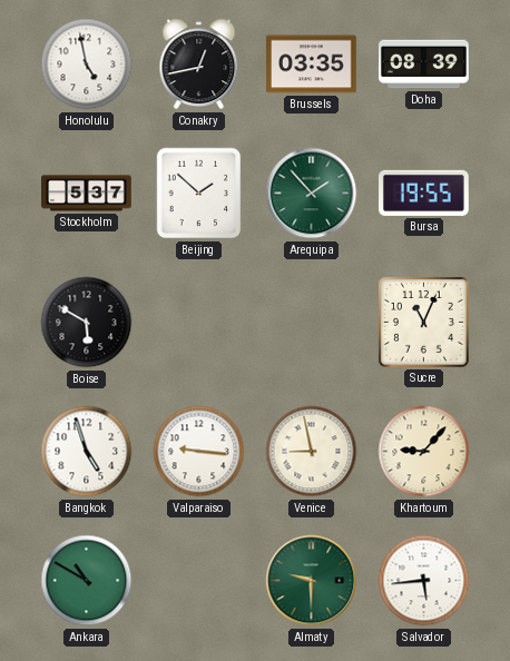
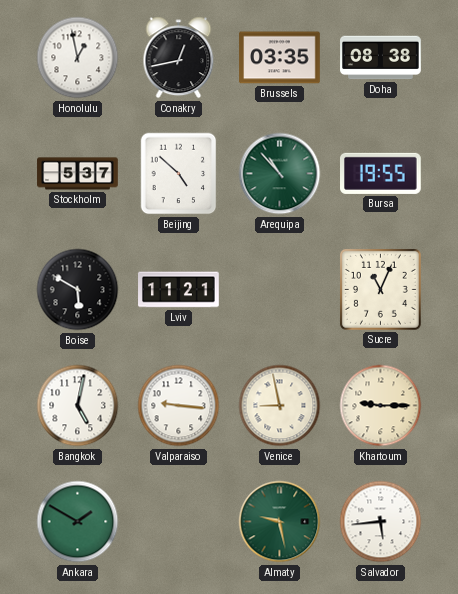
Honolulu: 4:58 -> 12:58
Doha: 08:39 -> 08:38
Beijing: 1:52 -> 4:52
Arequipa: 1:53 -> 10:53
Lviv: none -> 11:21
Bangkok: 4:57 -> 5:02
Khartoum: 9:07 -> 9:15
Ankara: 10:50 -> 1:50
Almaty: 9:30 -> 9:28
